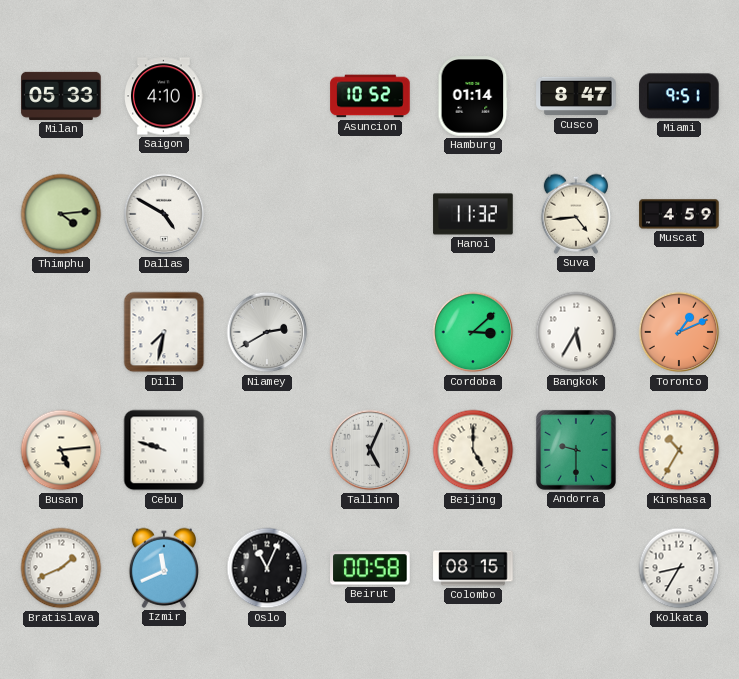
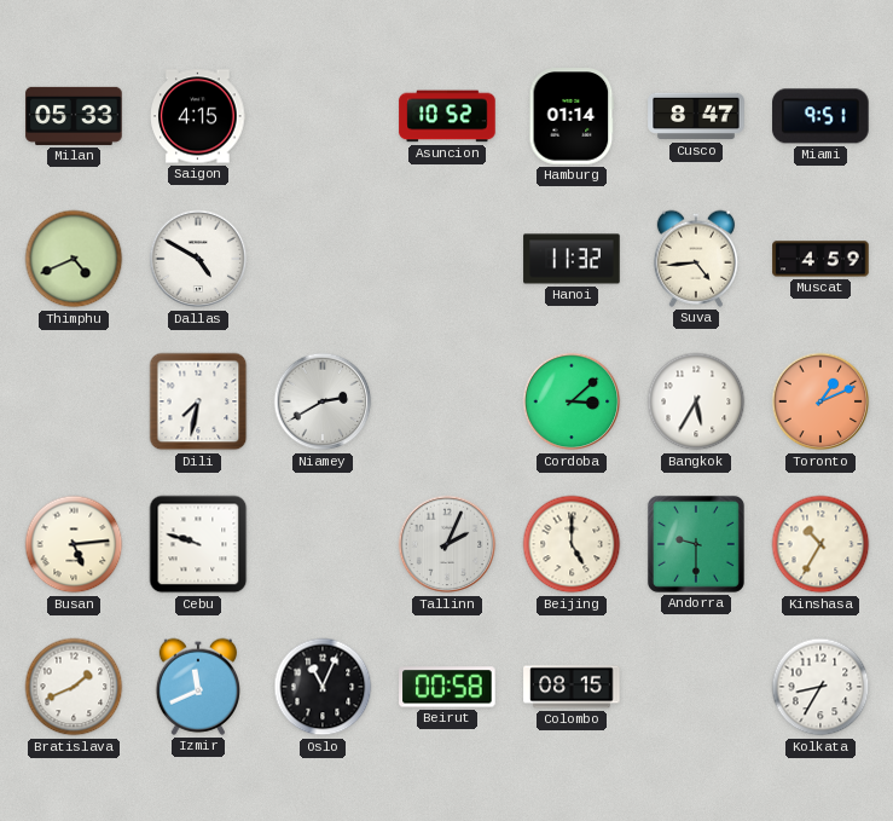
Saigon: 4:10 -> 4:15
Thimphu: 4:14 -> 4:41
Tallinn: 5:04 -> 2:04
